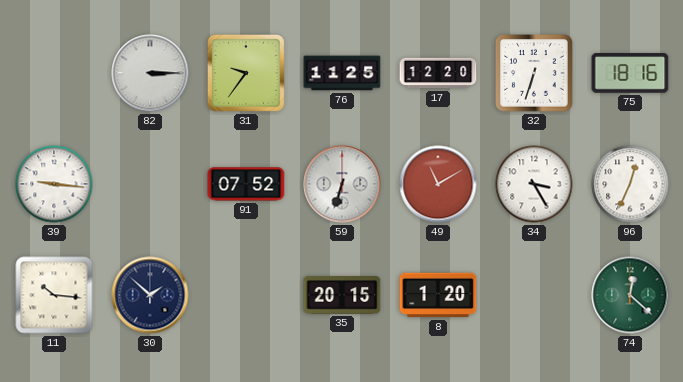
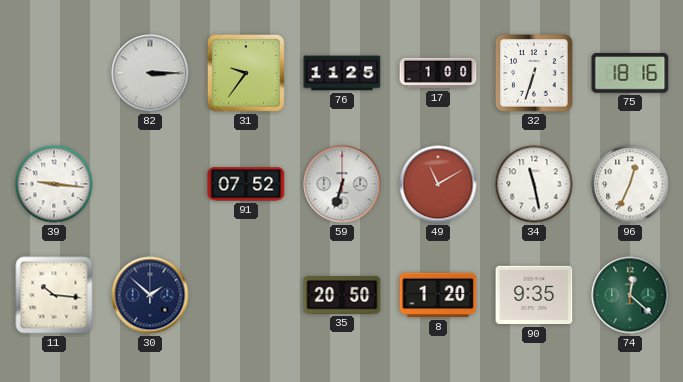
17: 12:20 -> 1:00
34: 3:25 -> 11:28
35: 20:15 -> 20:50
90: none -> 9:35
